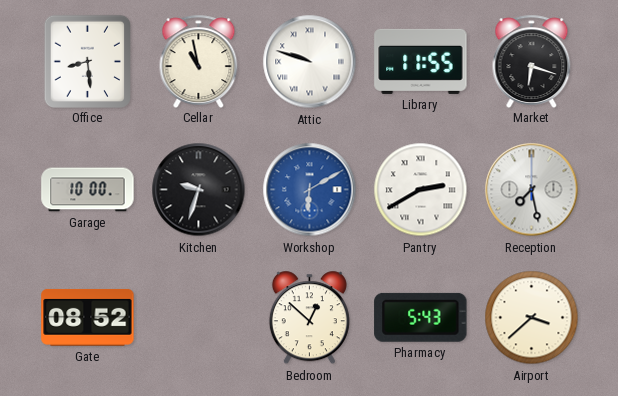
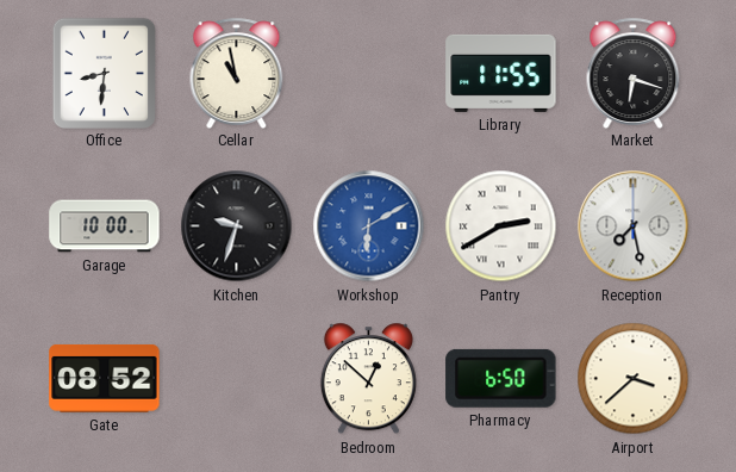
Office: 8:29 -> 8:31
Attic: 9:48 -> none
Pharmacy: 5:43 -> 6:50
